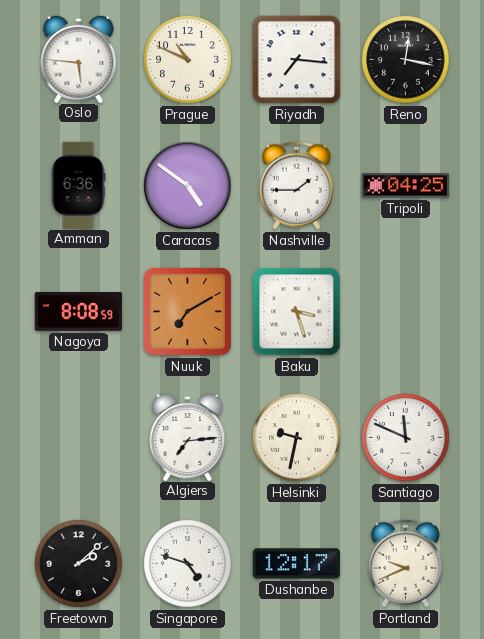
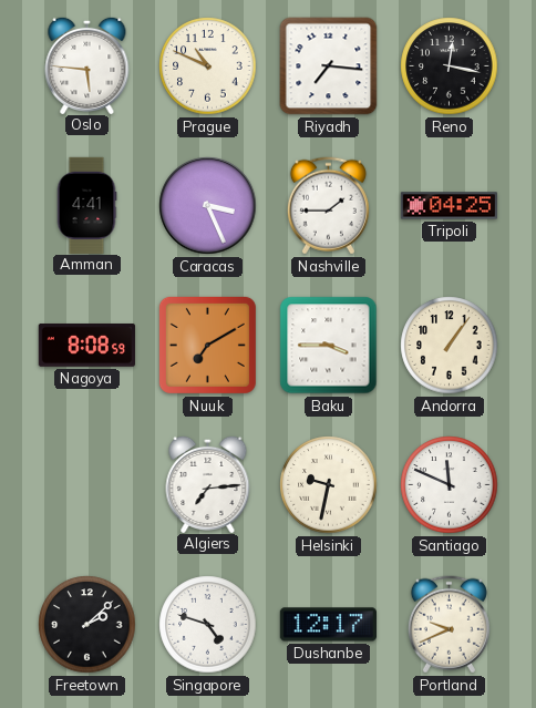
Amman: 6:36 -> 4:41
Caracas: 4:51 -> 3:26
Baku: 3:27 -> 3:45
Andorra: none -> 1:06
